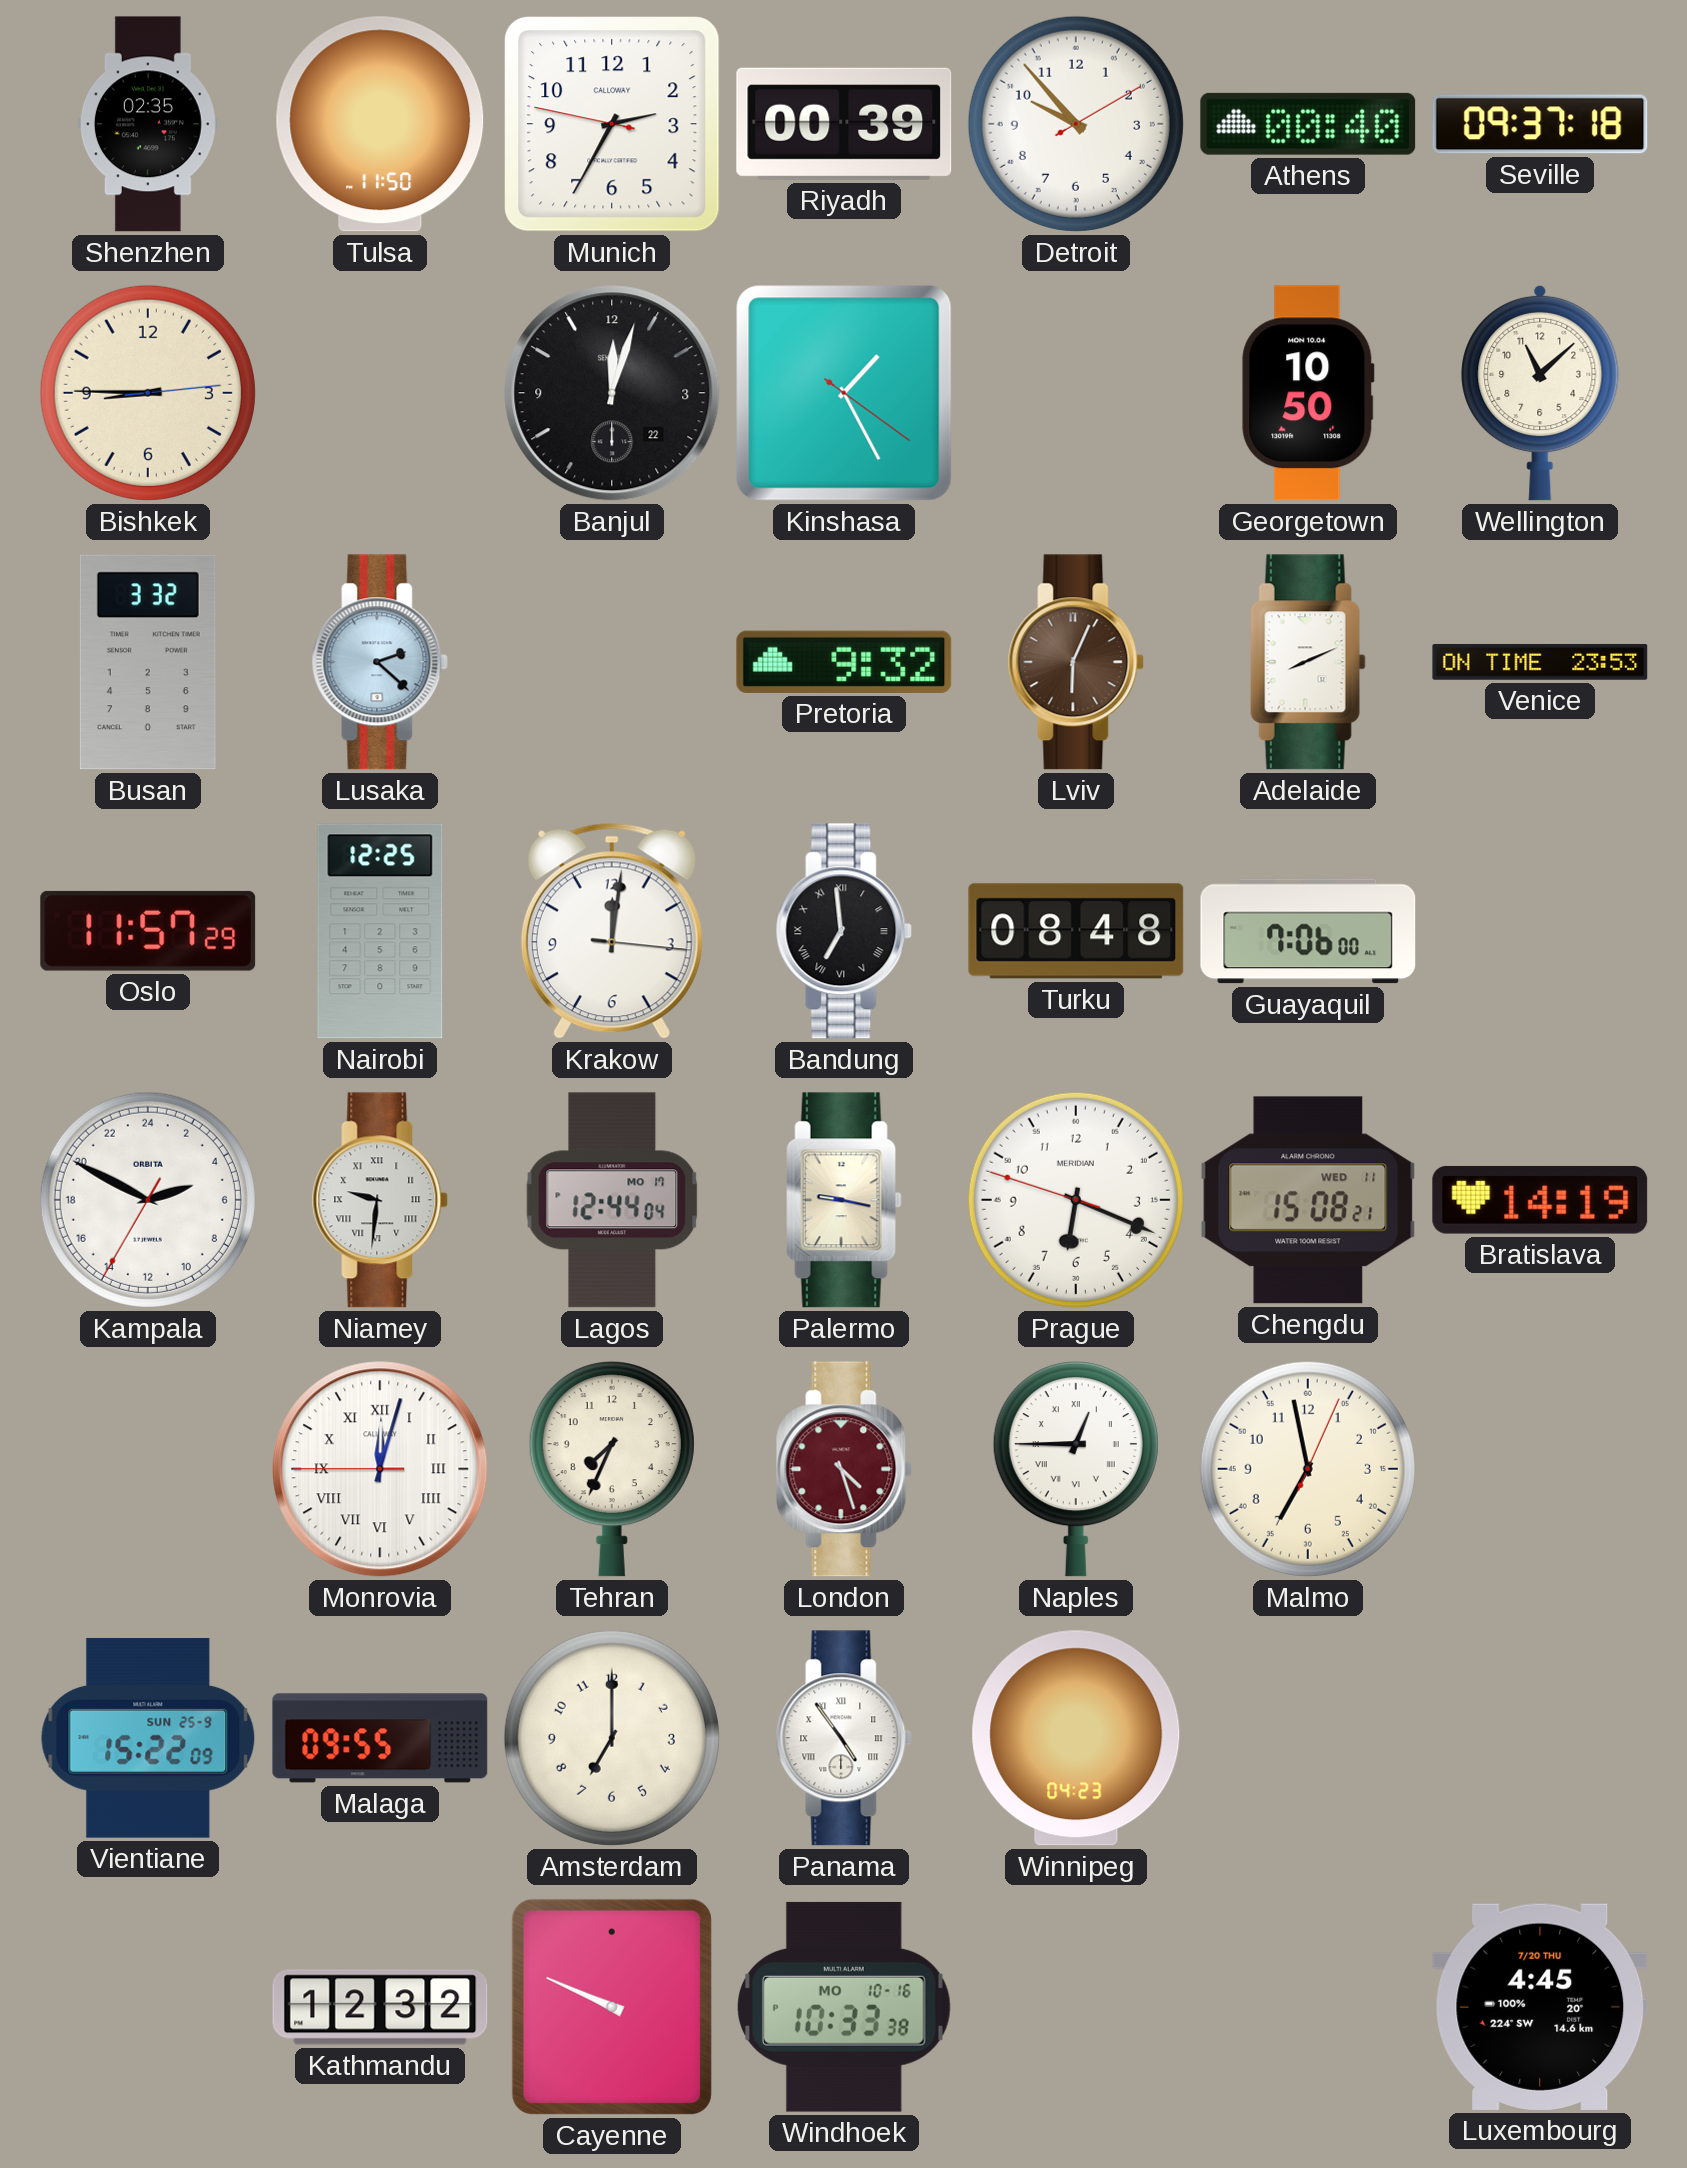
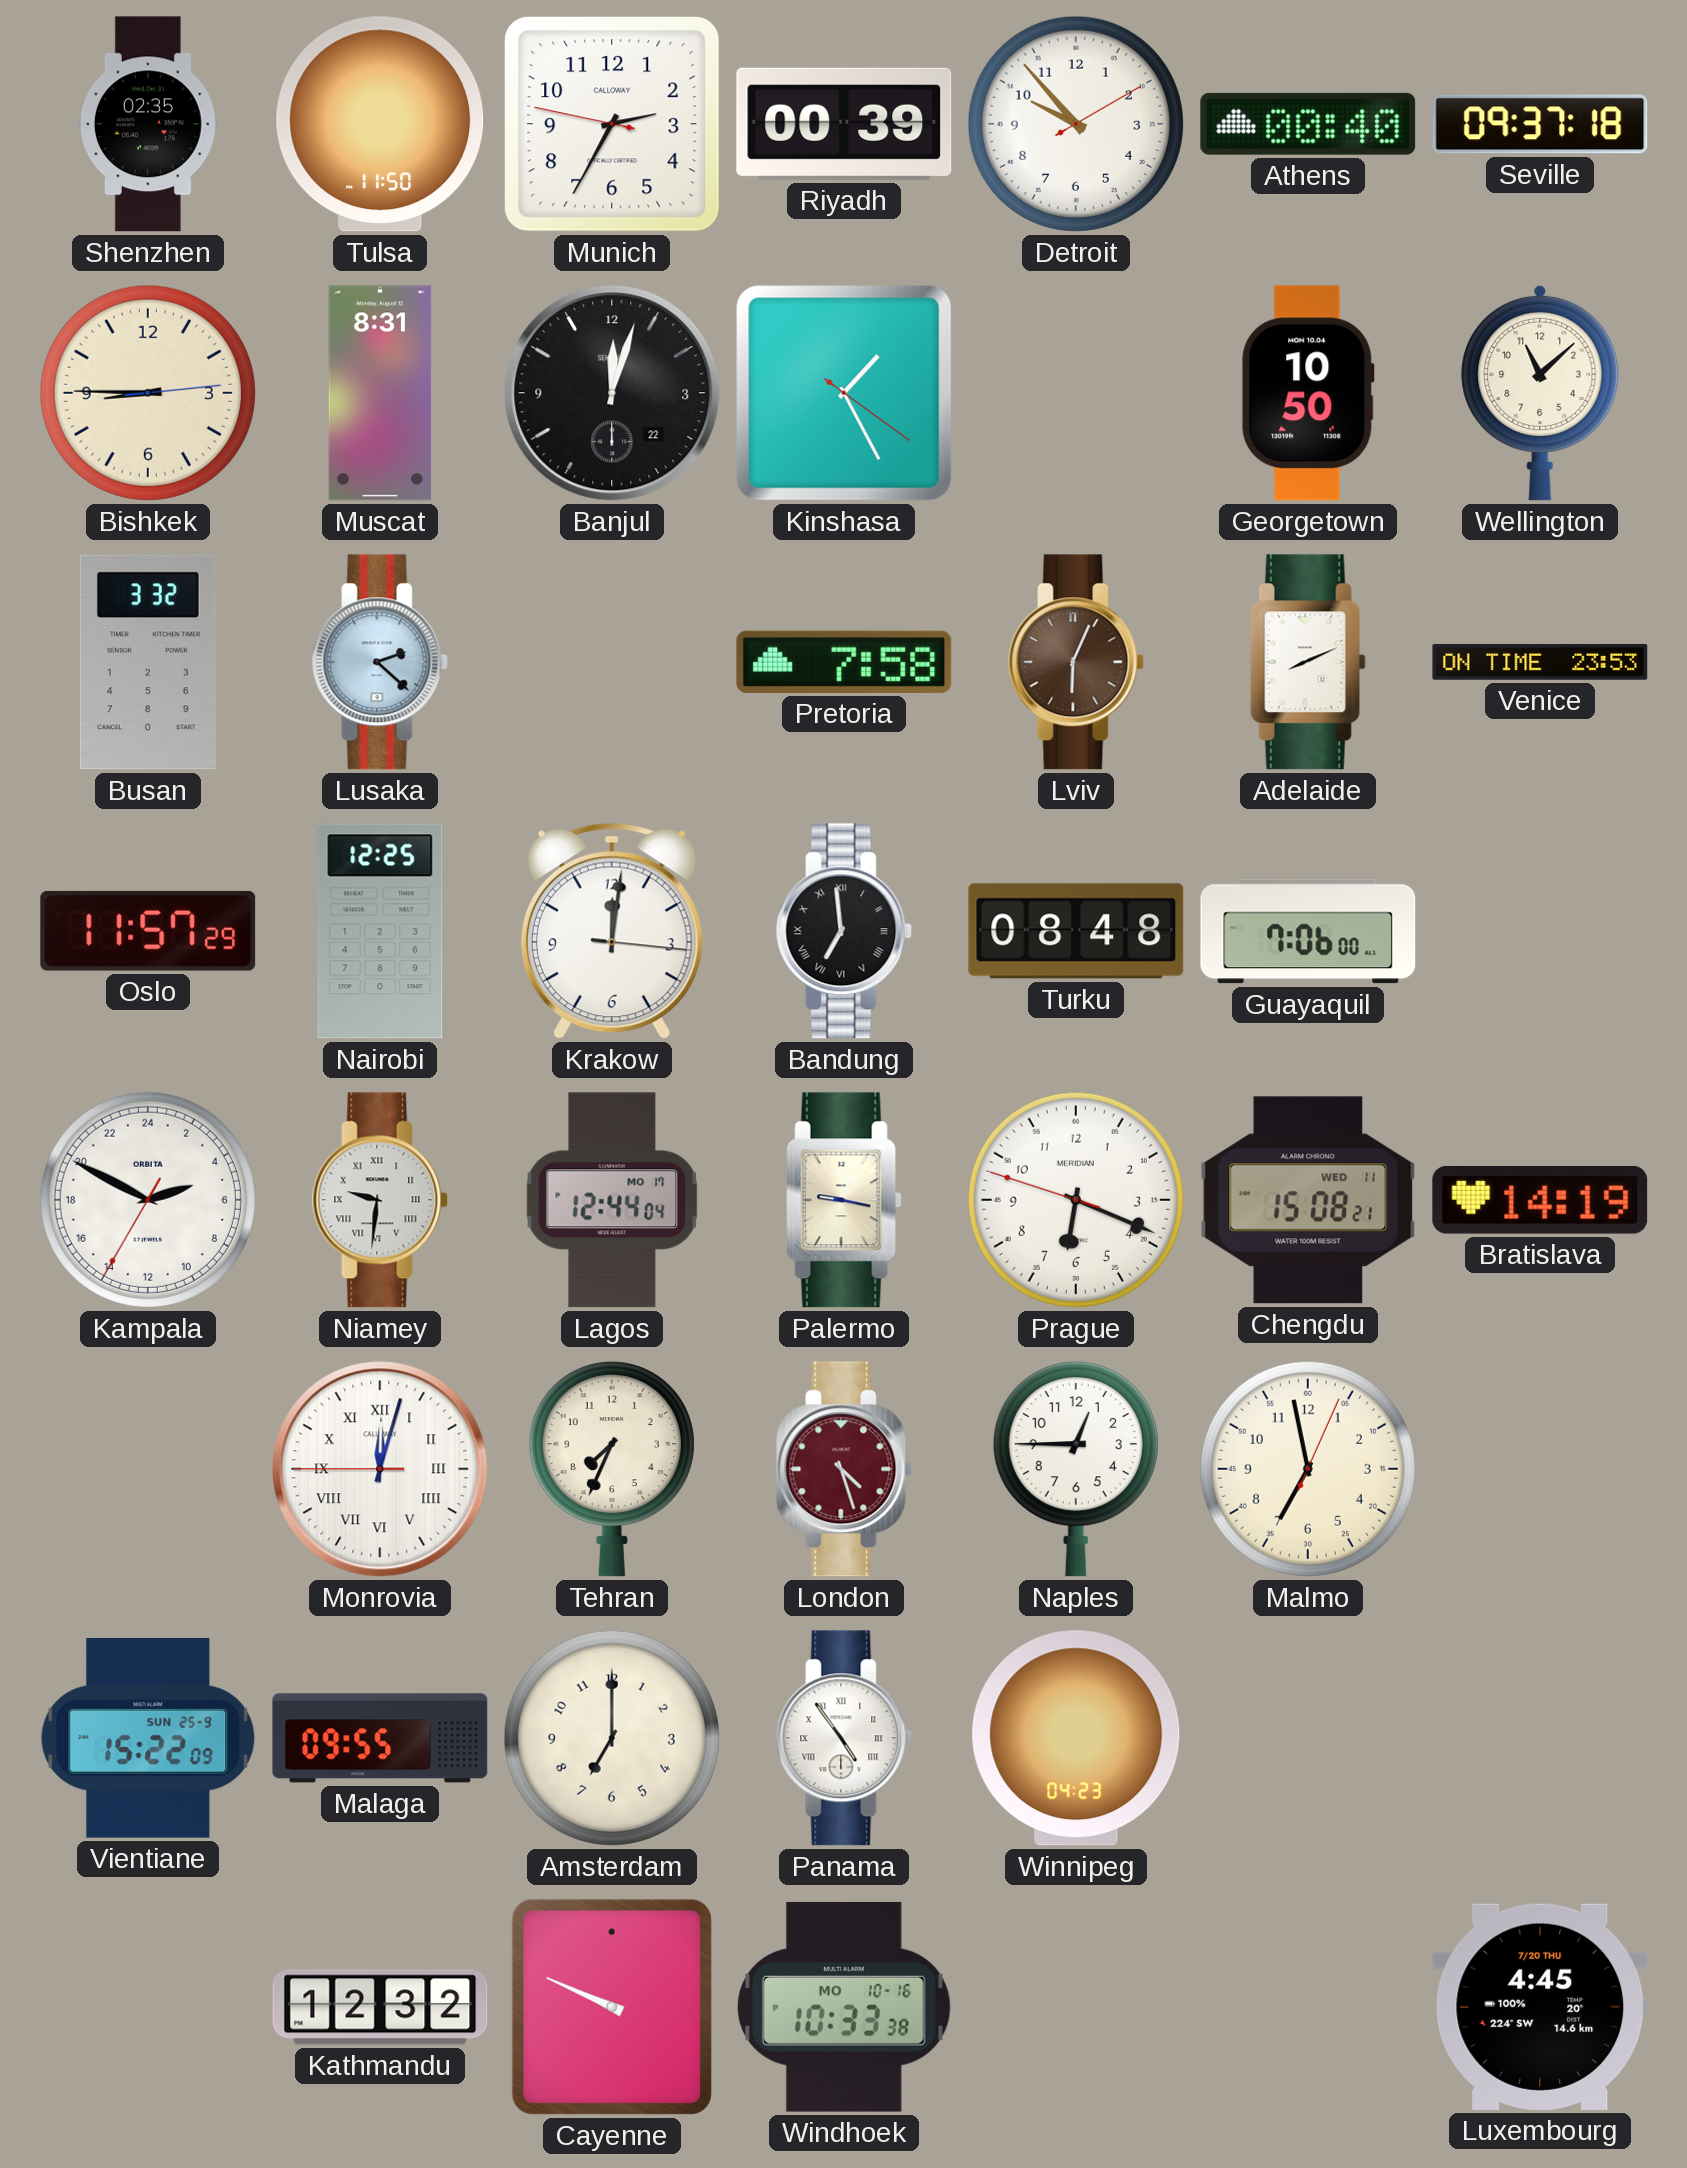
Muscat: none -> 8:31
Pretoria: 9:32 -> 7:58
Naples numerals: Roman -> Arabic
